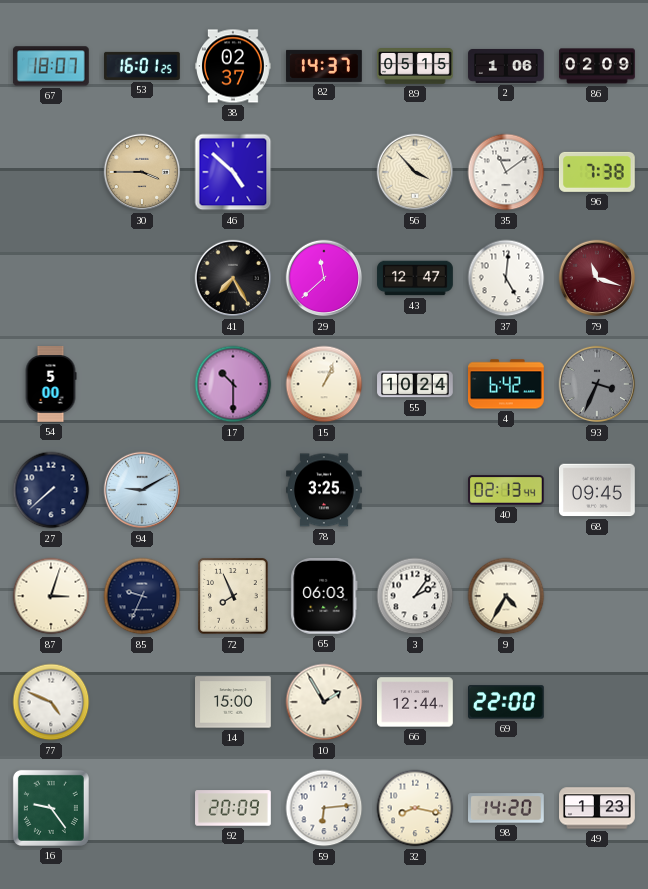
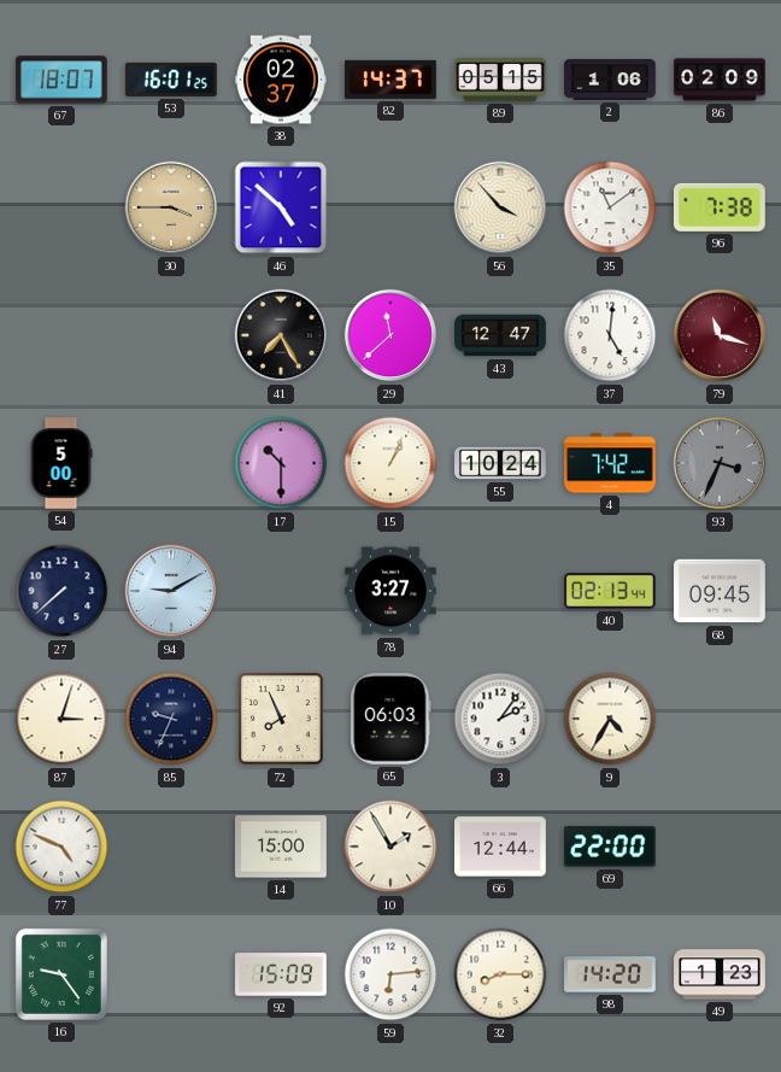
4: 6:42 -> 7:42
78: 3:25 -> 3:27
92: 20:09 -> 15:09
32: 8:17 -> 8:15
